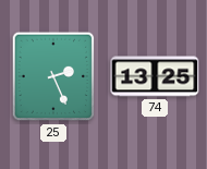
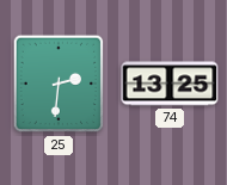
25: 2:26 -> 2:31
